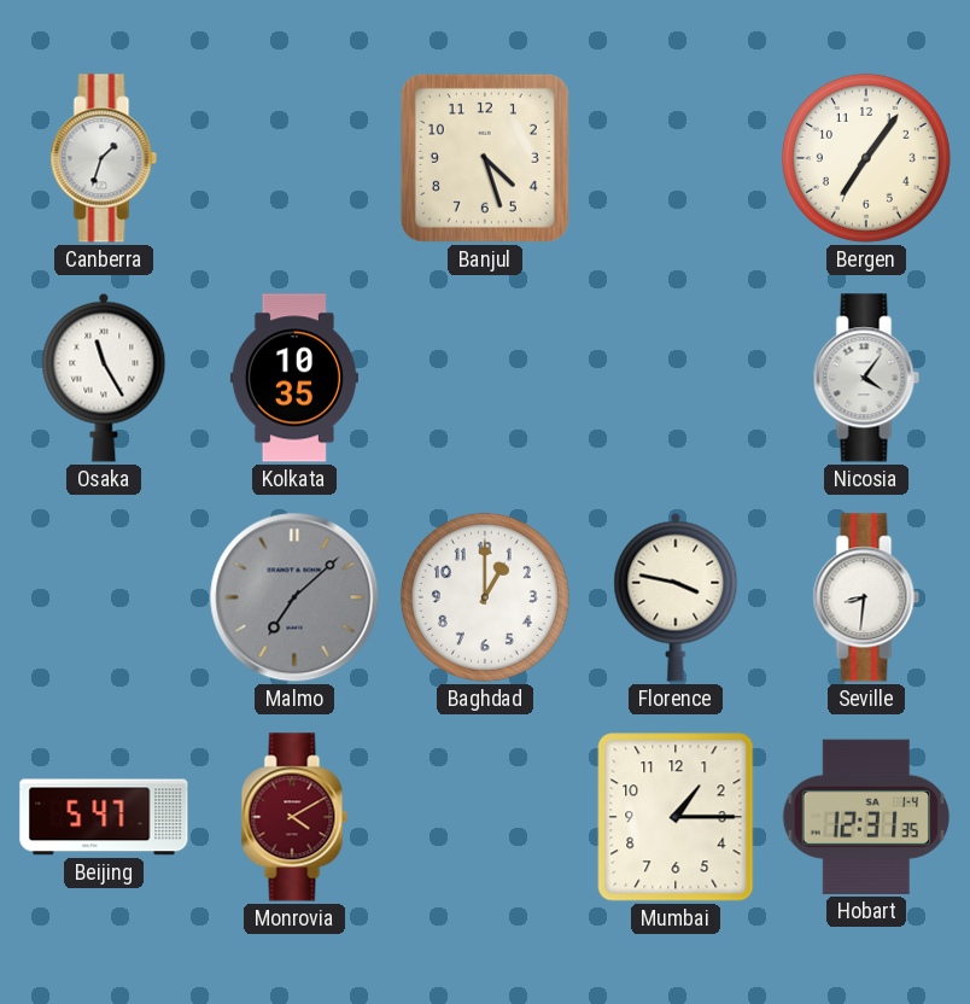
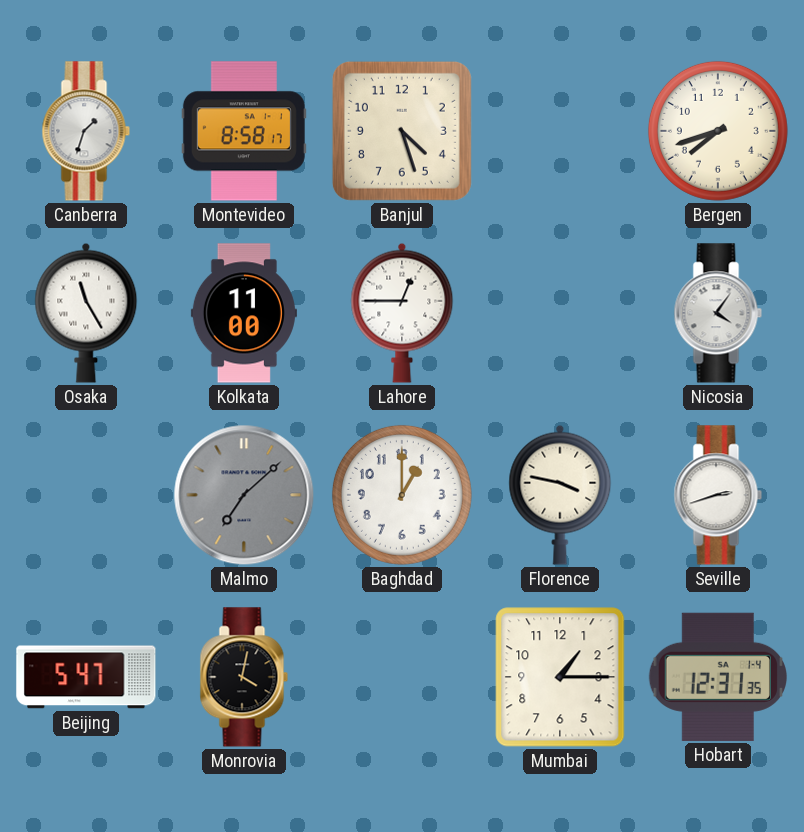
Montevideo: none -> 8:58
Bergen: 7:06 -> 7:42
Kolkata: 10:35 -> 11:00
Lahore: none -> 12:45
Seville: 8:31 -> 2:42
Monrovia: 4:10 -> 4:02
Monrovia dial: burgundy -> black
